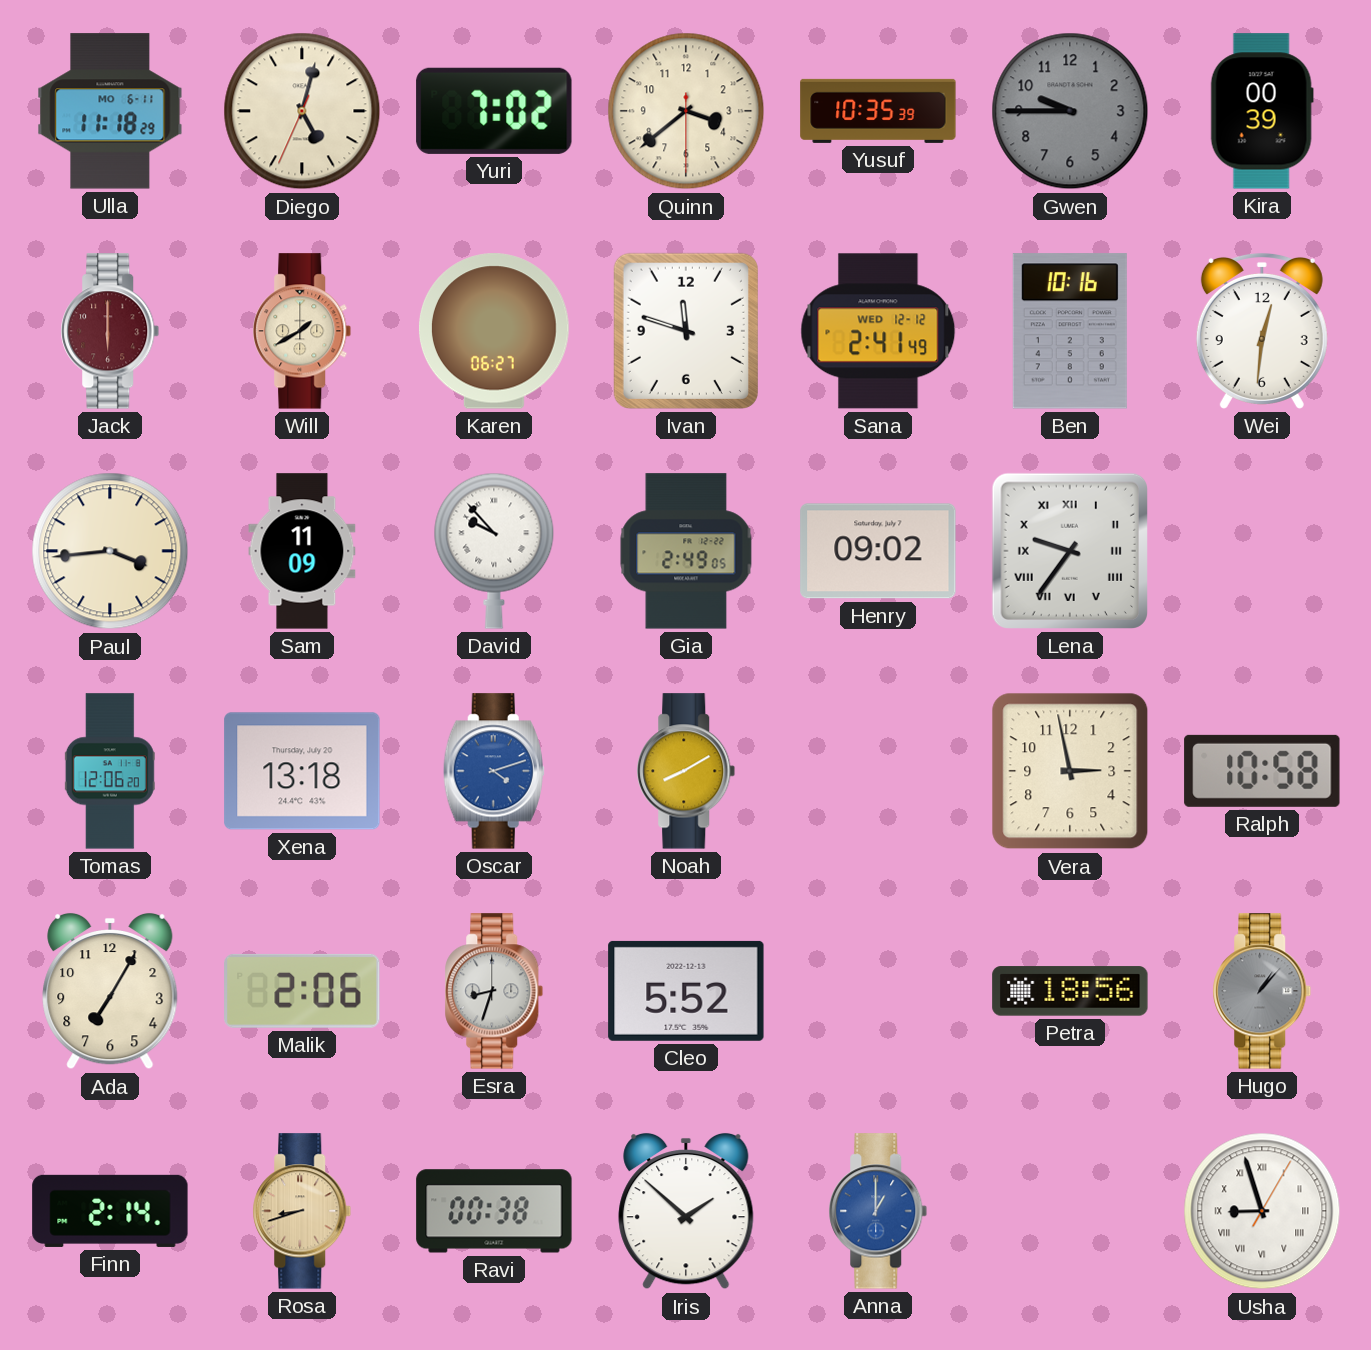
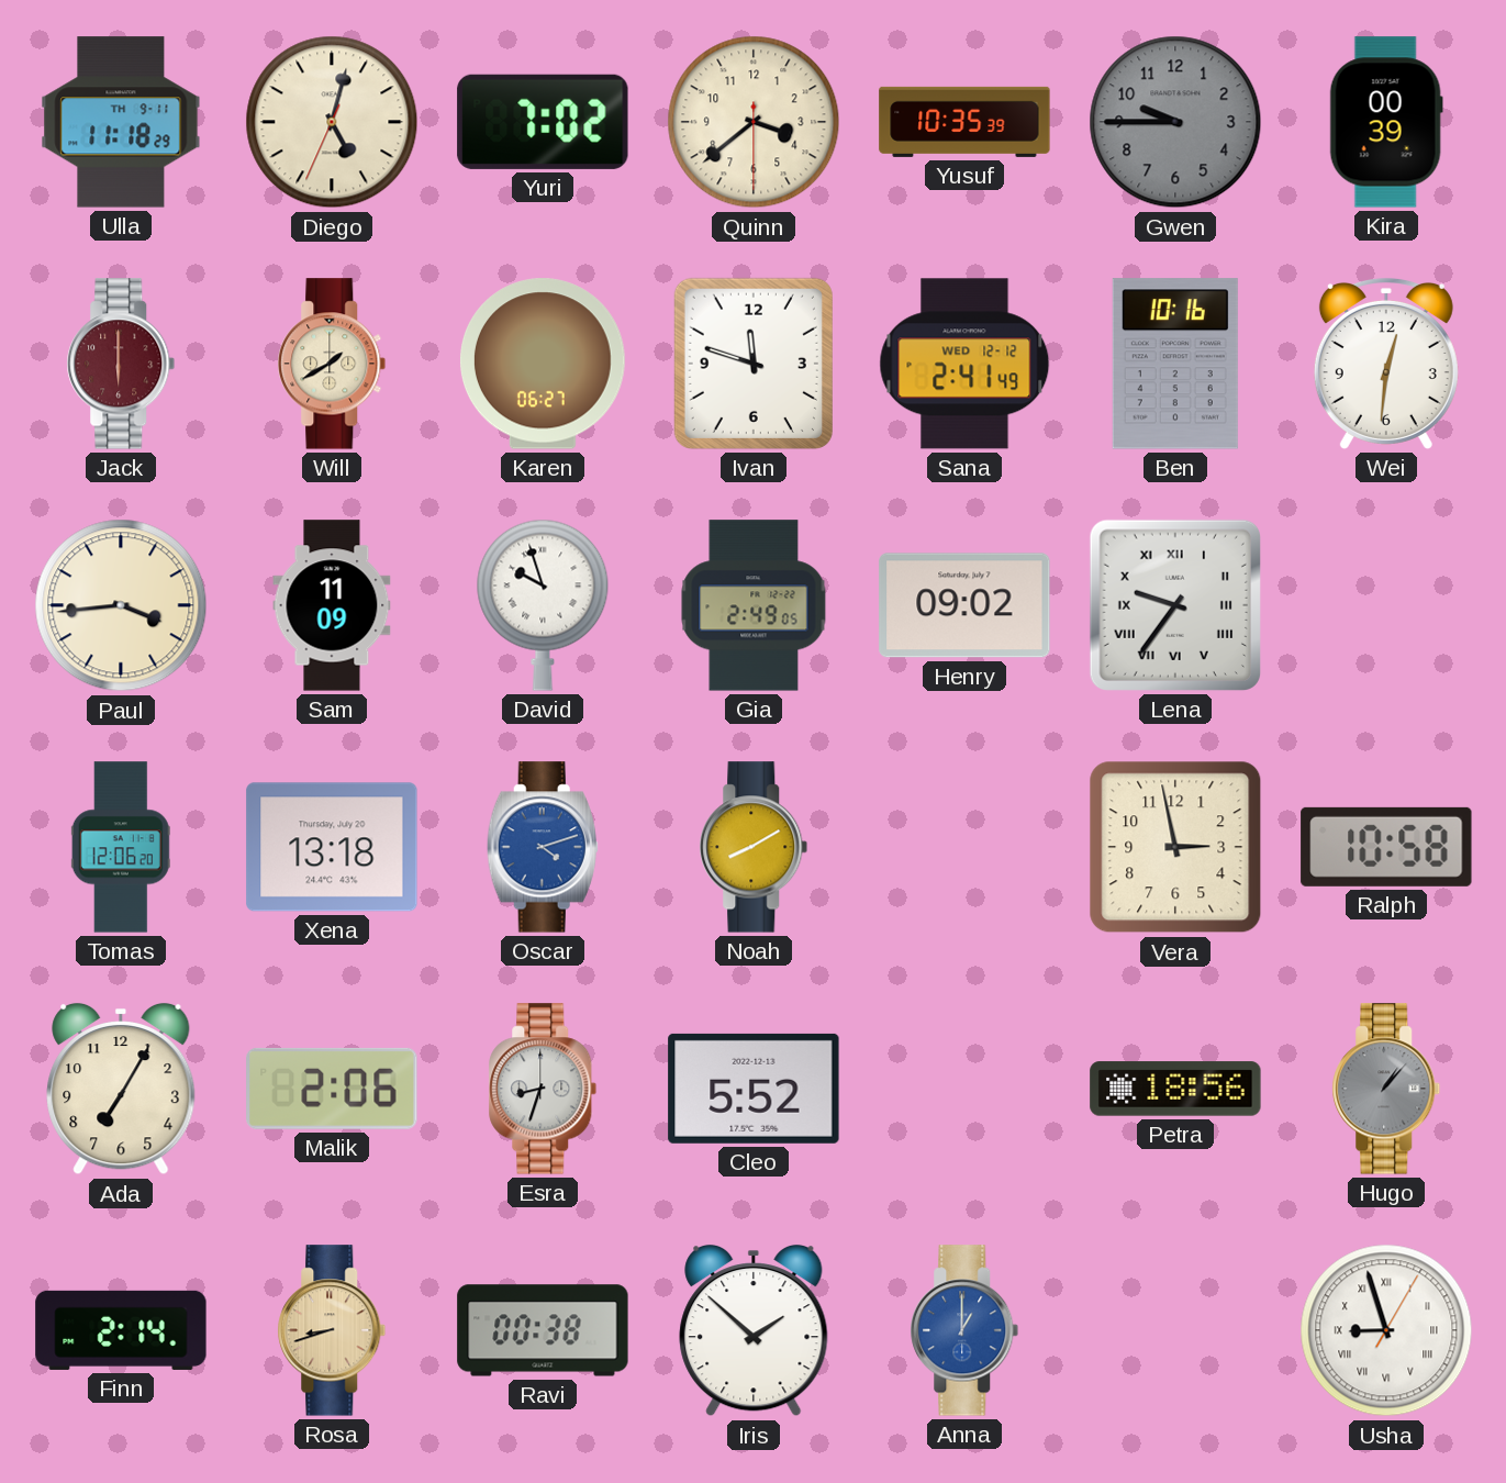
Ulla date: MO 6-11 -> TH 9-11
David: 9:53 -> 9:57
